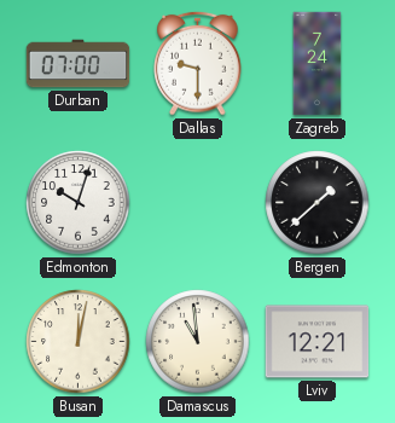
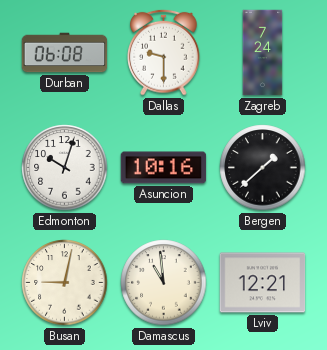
Durban: 07:00 -> 06:08
Asuncion: none -> 10:16
Busan: 12:02 -> 9:02
